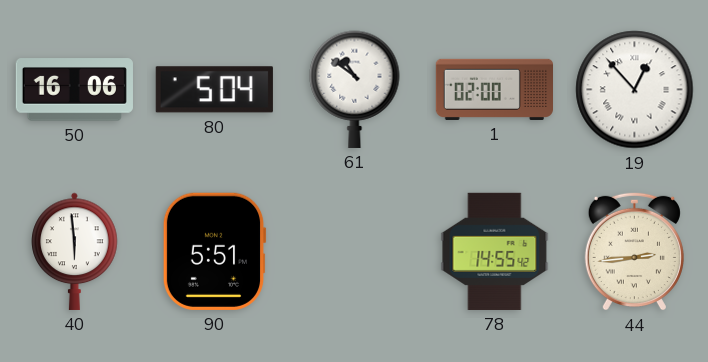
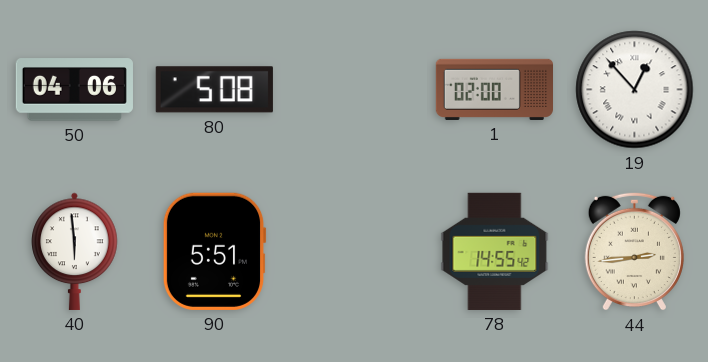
50: 16:06 -> 04:06
80: 5:04 -> 5:08
61: 10:51 -> none
